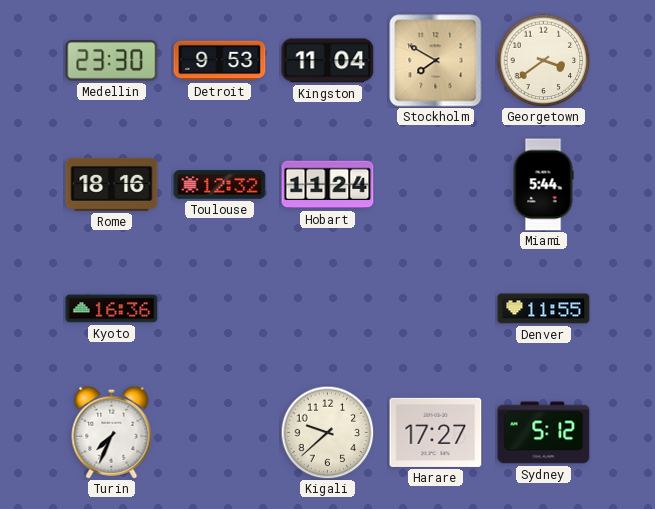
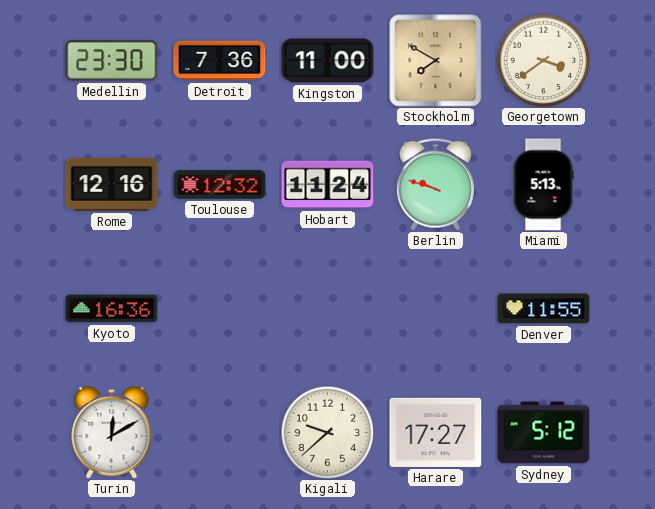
Detroit: 9:53 -> 7:36
Kingston: 11:04 -> 11:00
Rome: 18:16 -> 12:16
Berlin: none -> 9:48
Miami: 5:44 -> 5:13
Turin: 7:34 -> 12:10
